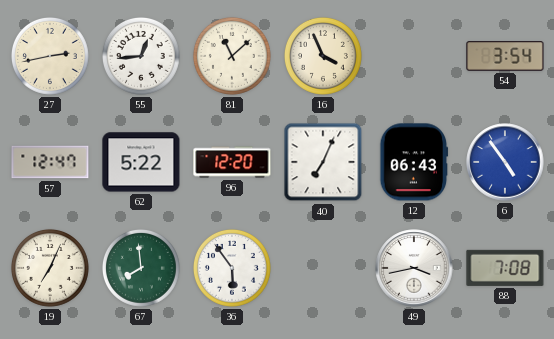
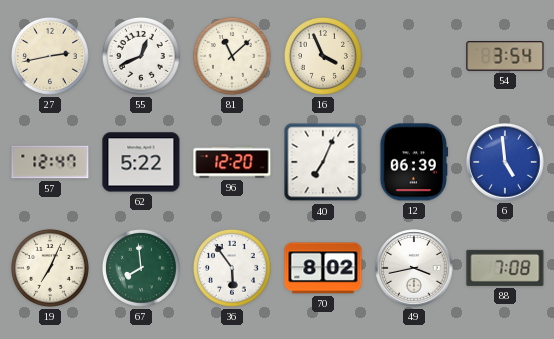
55: 12:44 -> 12:41
12: 06:43 -> 06:39
6: 4:54 -> 4:59
70: none -> 8:02
